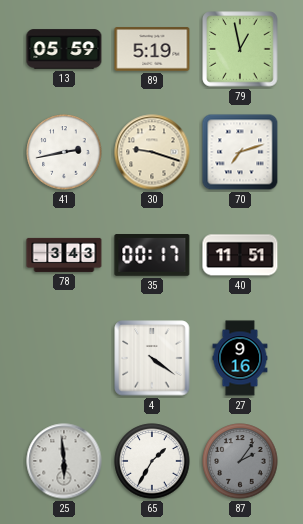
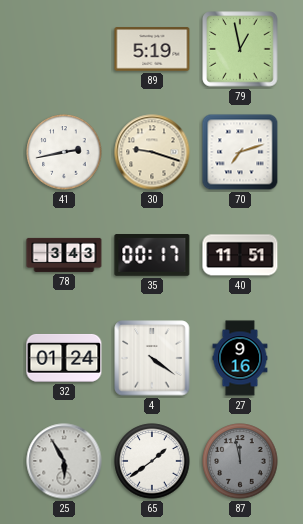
13: 05:59 -> none
32: none -> 01:24
25: 5:59 -> 5:55
65: 1:35 -> 1:39
87: 2:06 -> 11:58
